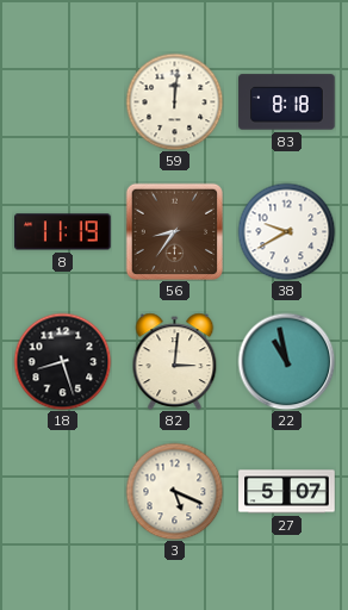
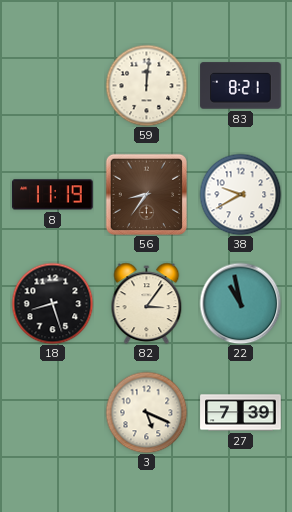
83: 8:18 -> 8:21
82: 3:01 -> 3:06
27: 5:07 -> 7:39
